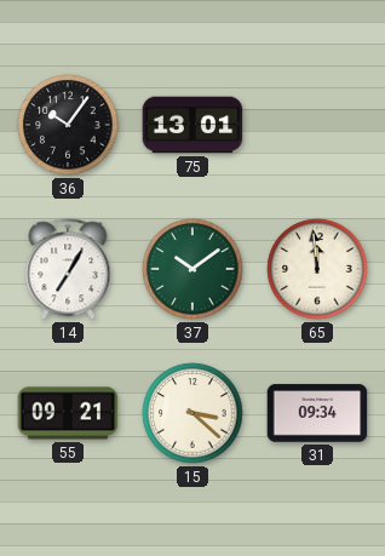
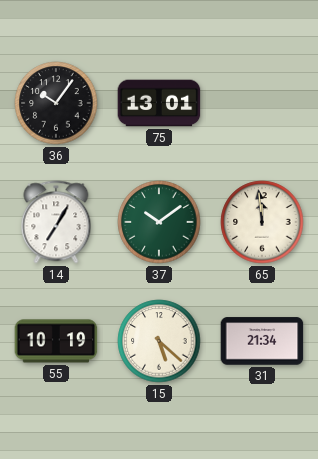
55: 09:21 -> 10:19
15: 3:22 -> 5:22
31: 09:34 -> 21:34
